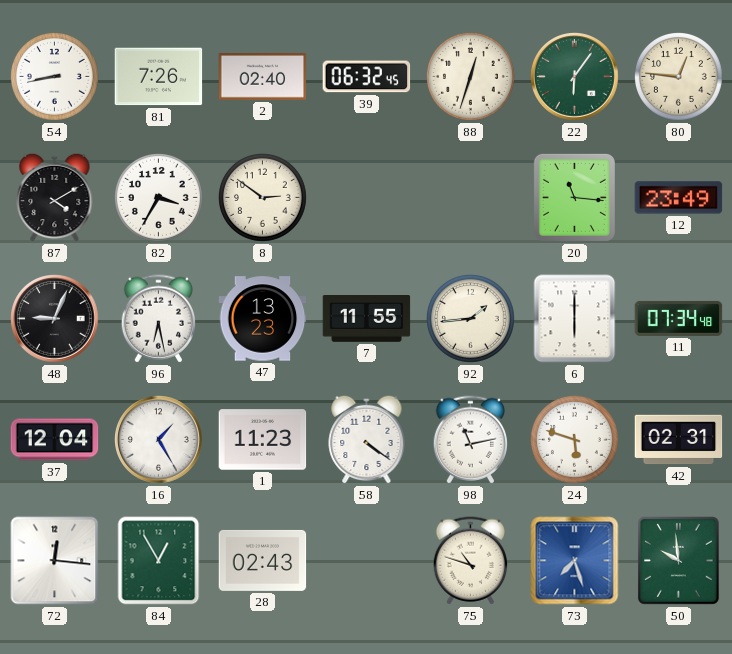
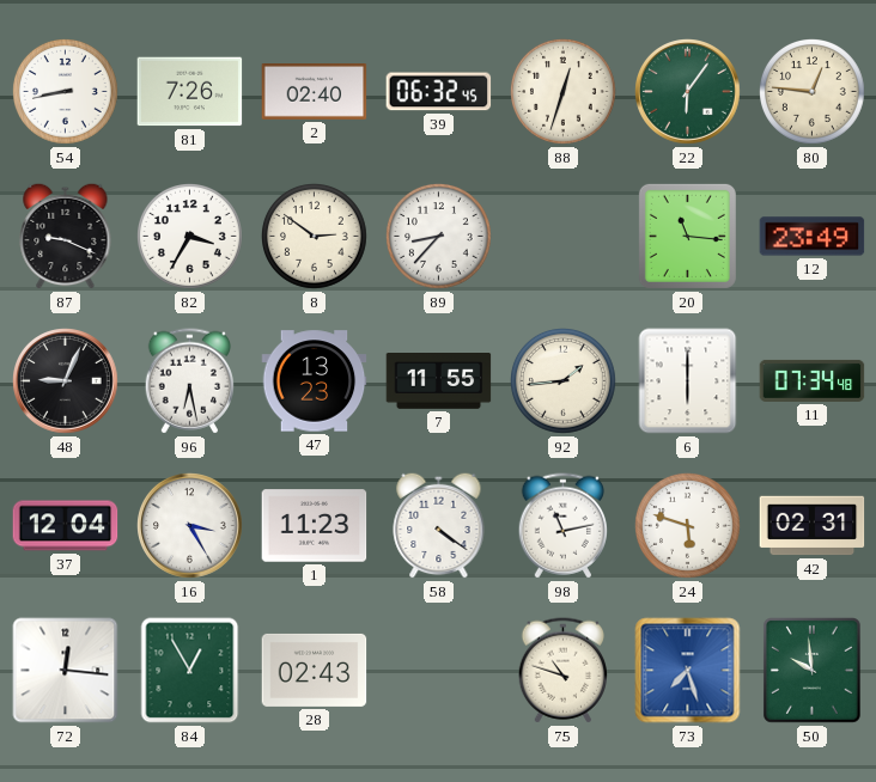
87: 4:10 -> 9:19
89: none -> 8:37
16: 1:25 -> 3:25
